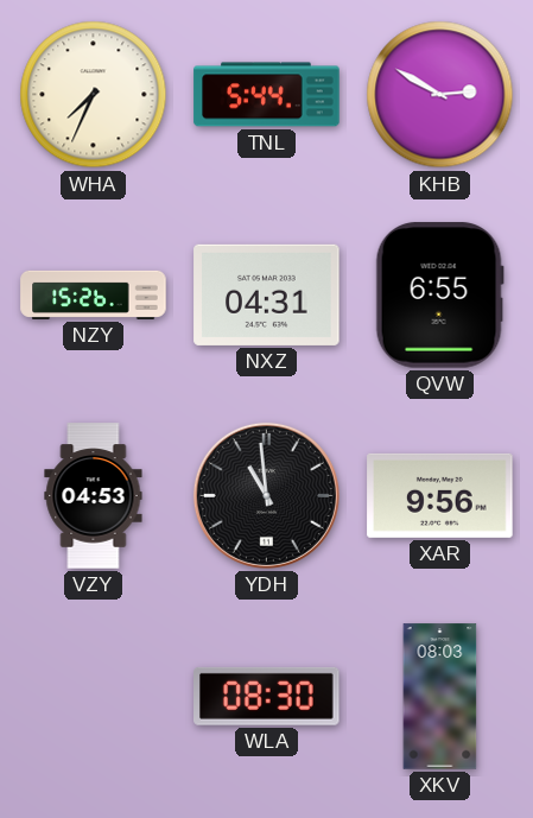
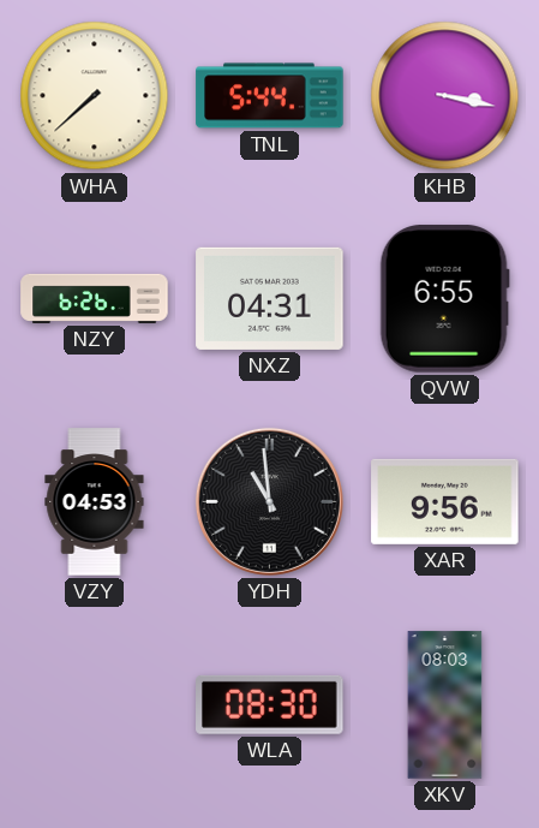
WHA: 7:34 -> 7:38
KHB: 2:50 -> 3:17
NZY: 15:26 -> 6:26
